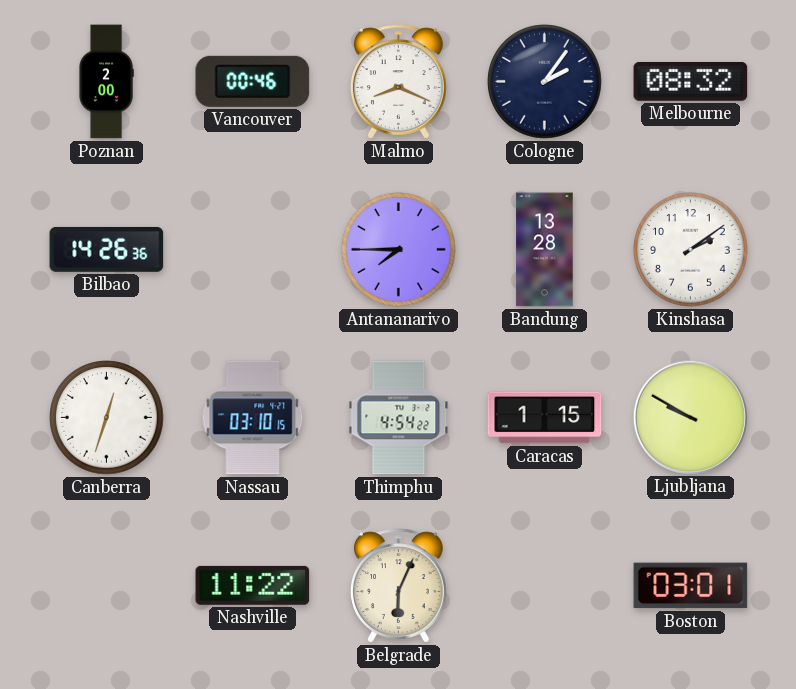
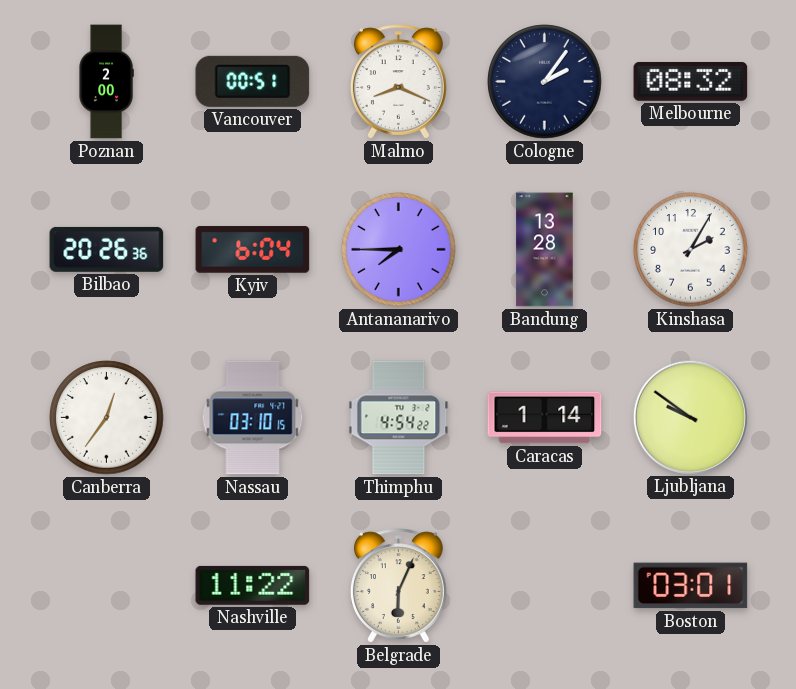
Vancouver: 00:46 -> 00:51
Bilbao: 14:26 -> 20:26
Kyiv: none -> 6:04
Kinshasa: 2:09 -> 2:05
Canberra: 12:33 -> 12:36
Caracas: 1:15 -> 1:14
Ljubljana: 9:50 -> 9:51
